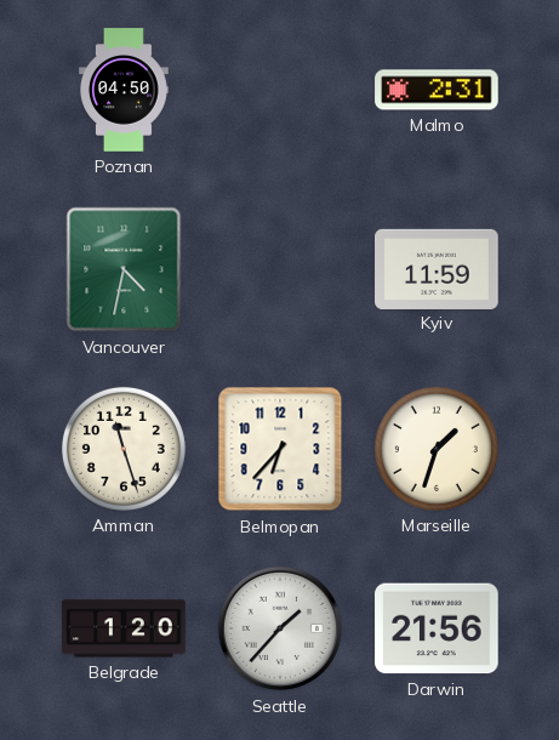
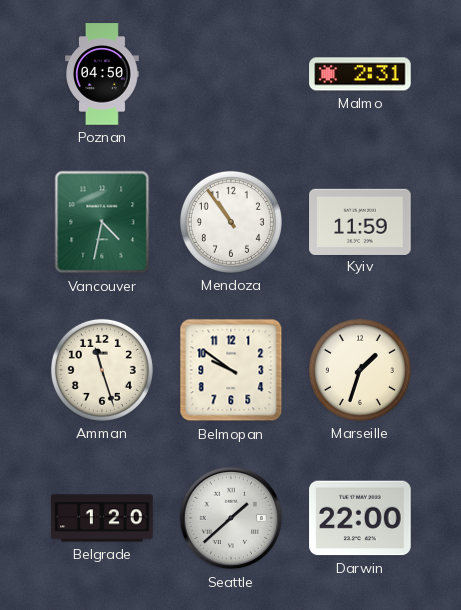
Mendoza: none -> 10:54
Belmopan: 6:37 -> 9:51
Seattle: 1:37 -> 1:38
Darwin: 21:56 -> 22:00
